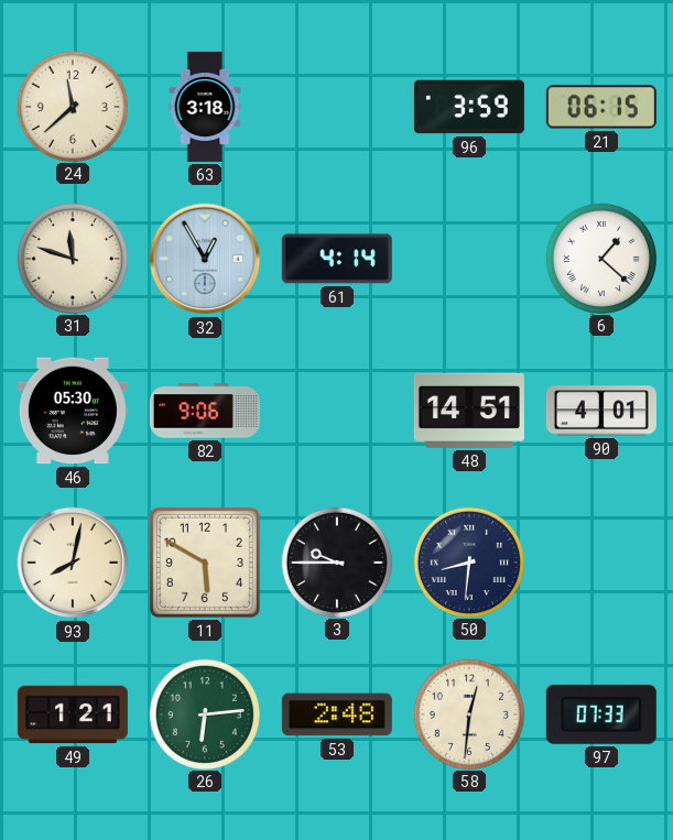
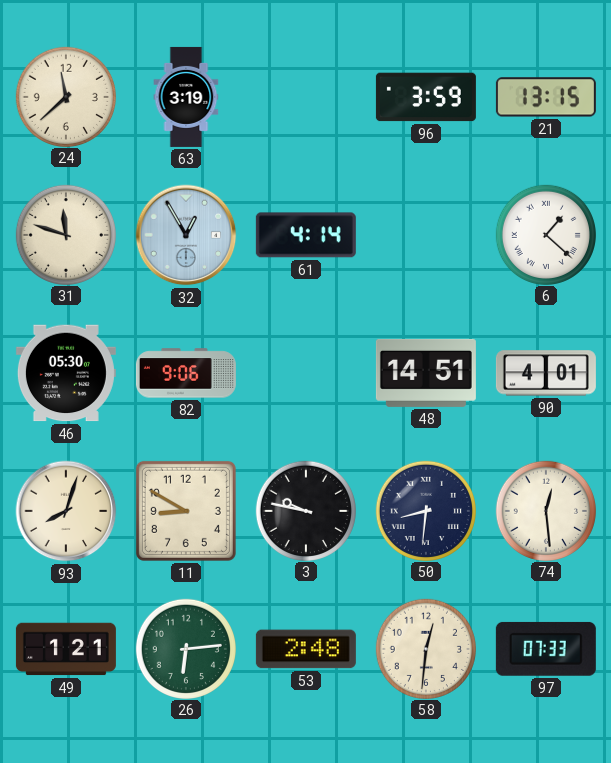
63: 3:18 -> 3:19
21: 06:15 -> 13:15
93: 8:02 -> 8:03
11: 5:50 -> 8:50
3: 9:45 -> 9:47
74: none -> 12:29
